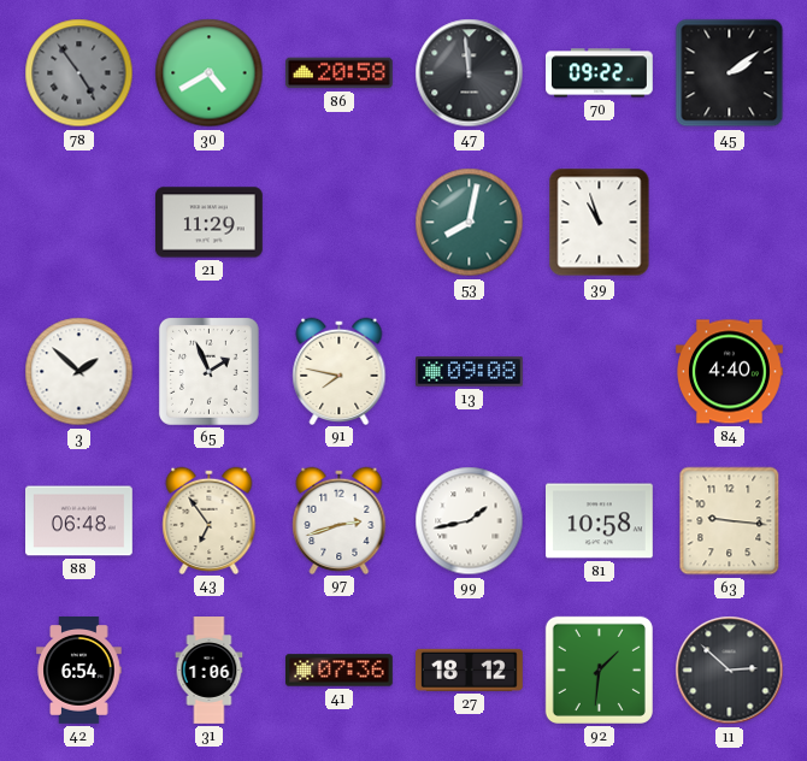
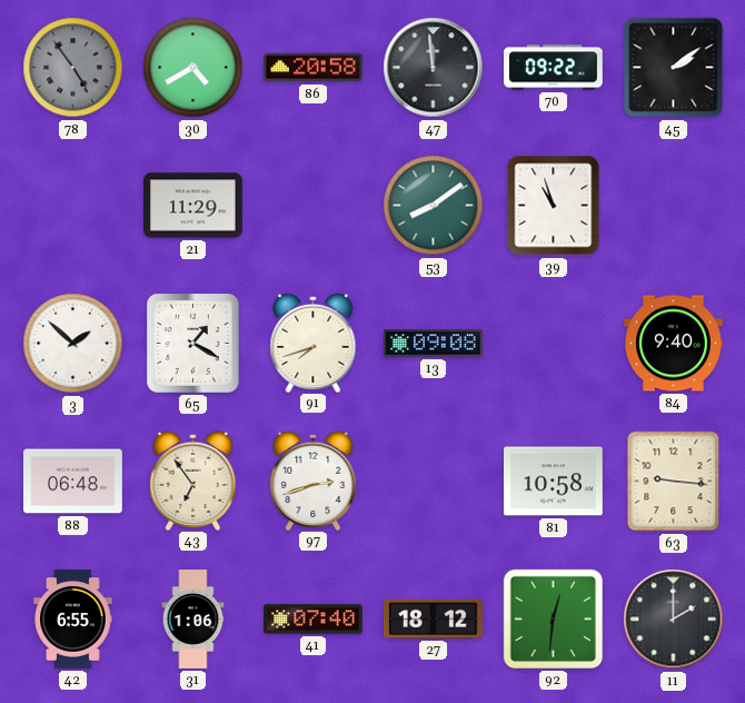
53: 8:02 -> 8:09
65: 1:56 -> 1:20
91: 7:47 -> 7:42
84: 4:40 -> 9:40
99: 1:43 -> none
42: 6:54 -> 6:55
41: 07:36 -> 07:40
92: 1:31 -> 12:31
11: 2:52 -> 2:00
